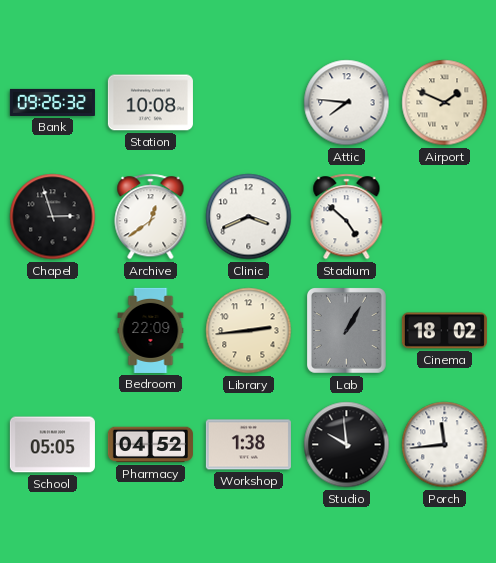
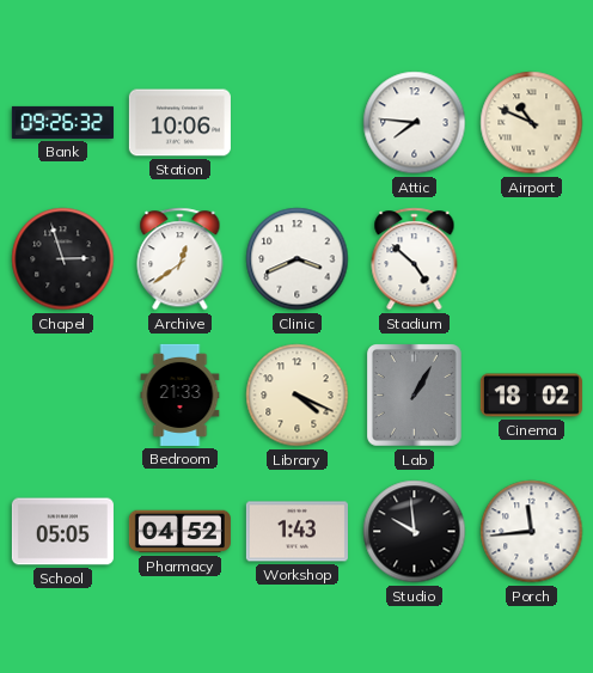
Station: 10:08 -> 10:06
Airport: 1:49 -> 10:49
Bedroom: 22:09 -> 21:33
Library: 2:44 -> 4:19
Workshop: 1:38 -> 1:43
